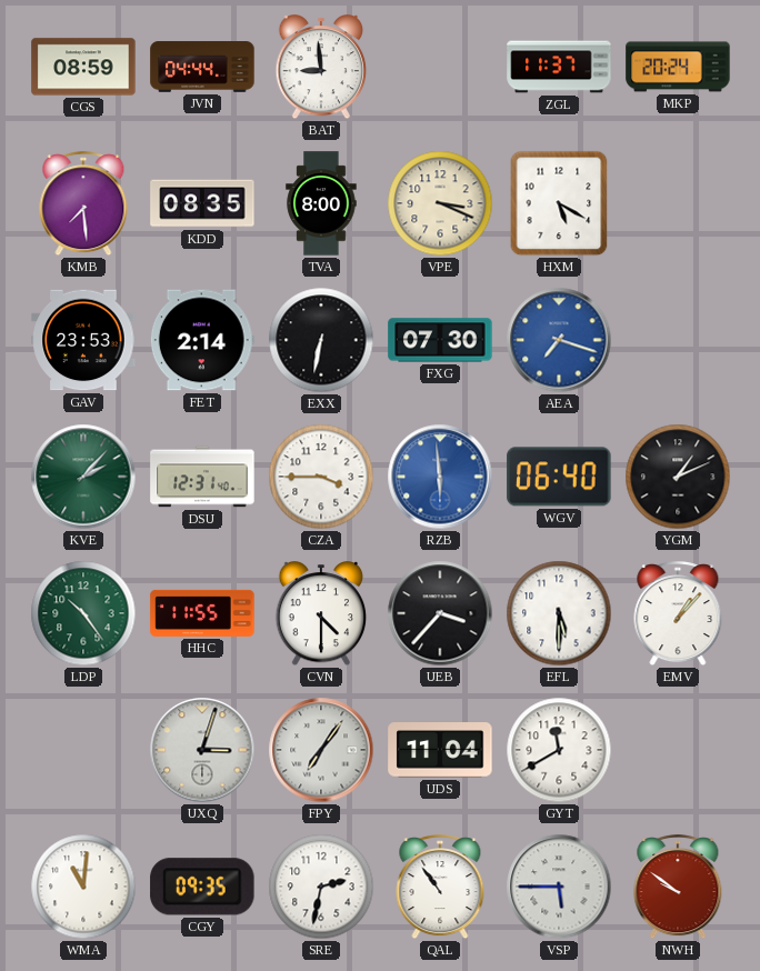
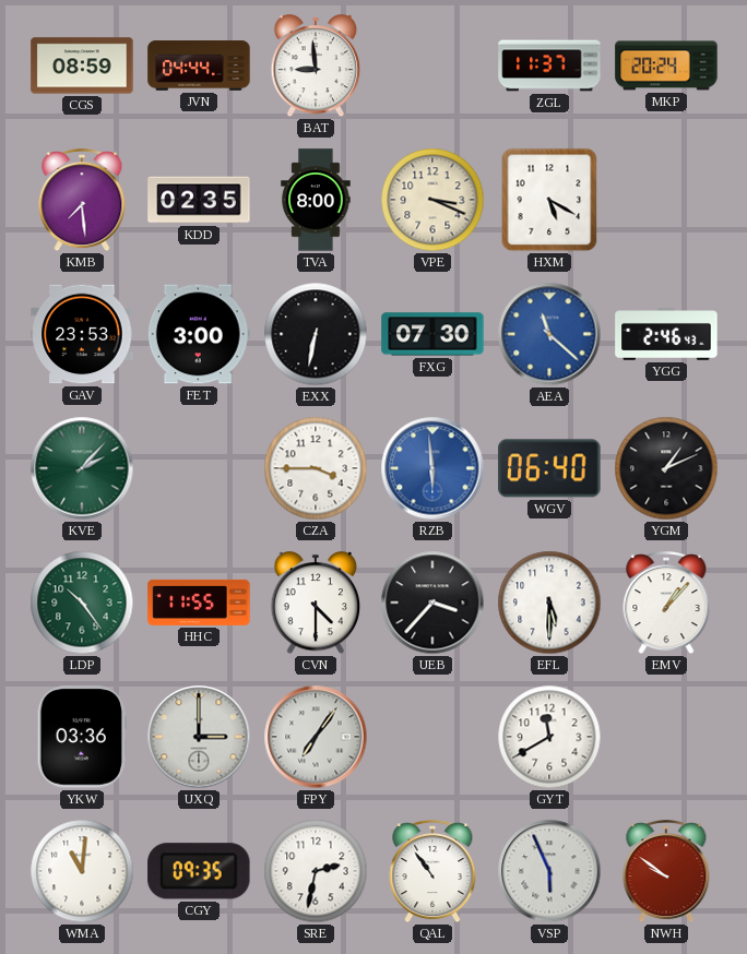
KDD: 08:35 -> 02:35
FET: 2:14 -> 3:00
AEA: 7:18 -> 11:22
YGG: none -> 2:46
DSU: 12:31 -> none
YKW: none -> 03:36
UXQ: 3:03 -> 3:00
UDS: 11:04 -> none
VSP: 5:45 -> 5:56
